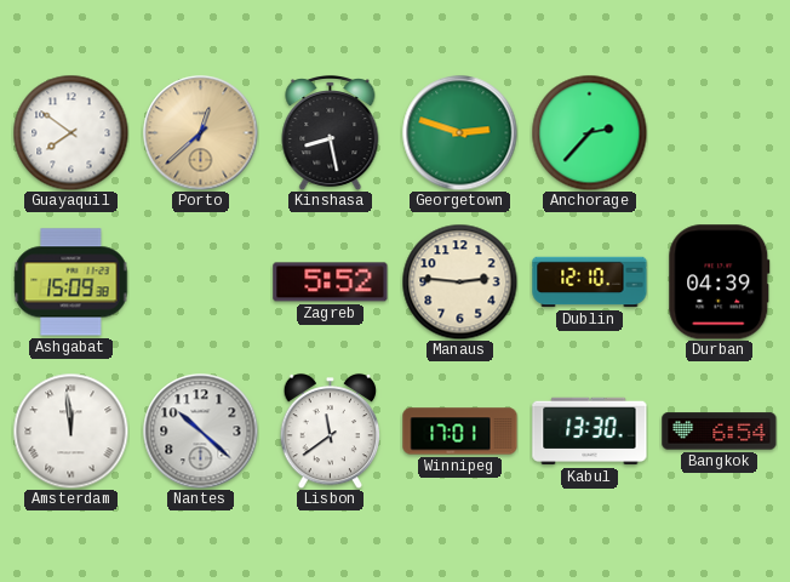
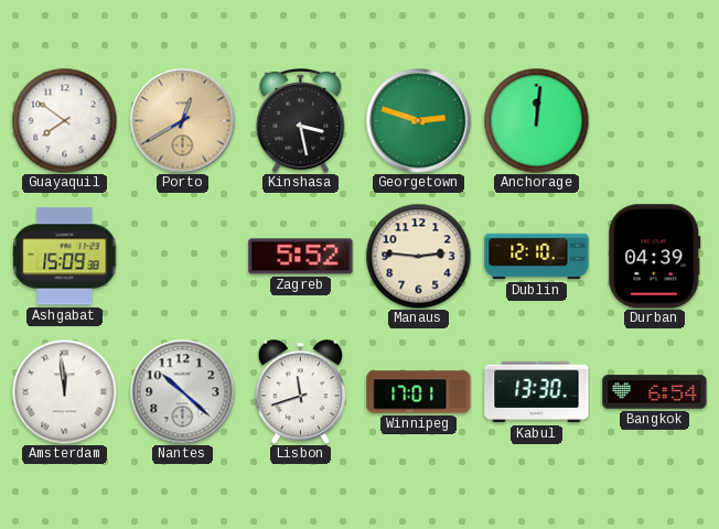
Porto: 12:38 -> 12:40
Kinshasa: 8:28 -> 3:28
Anchorage: 2:37 -> 12:01
Lisbon: 11:39 -> 11:42
